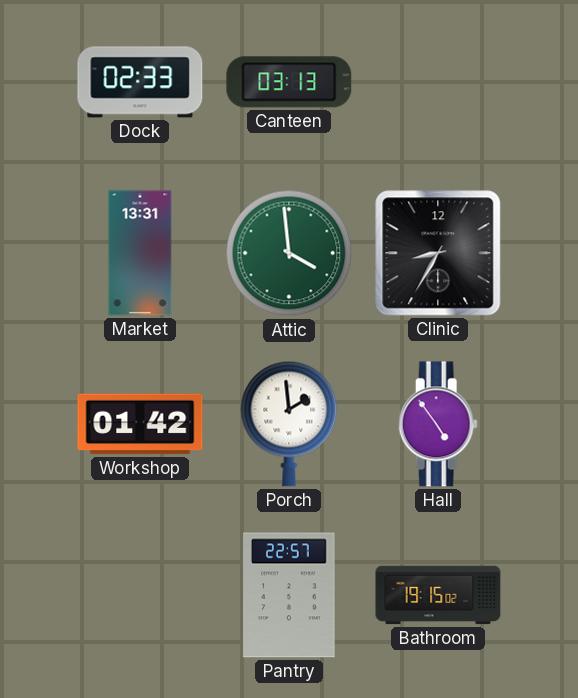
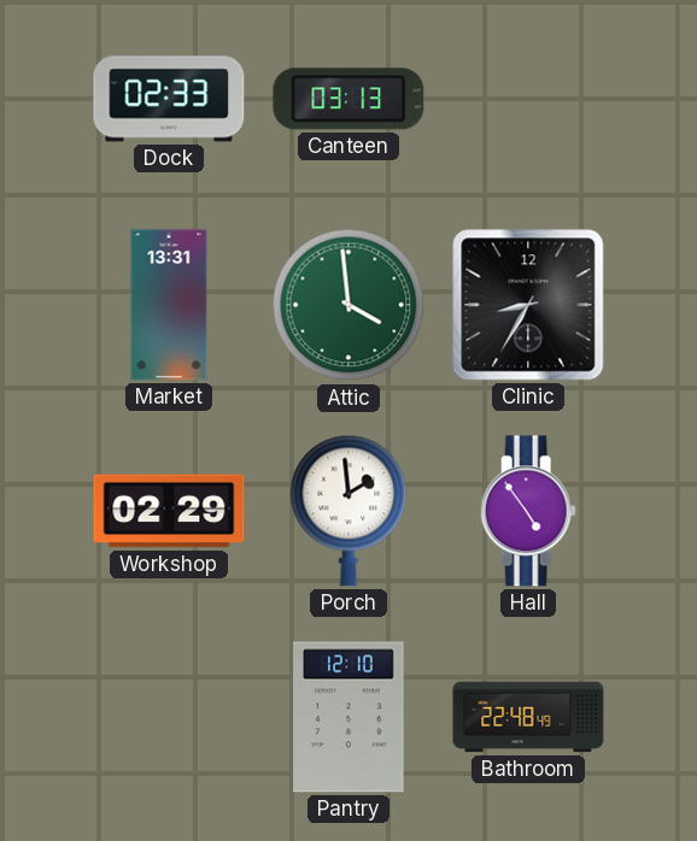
Workshop: 01:42 -> 02:29
Pantry: 22:57 -> 12:10
Bathroom: 19:15 -> 22:48
